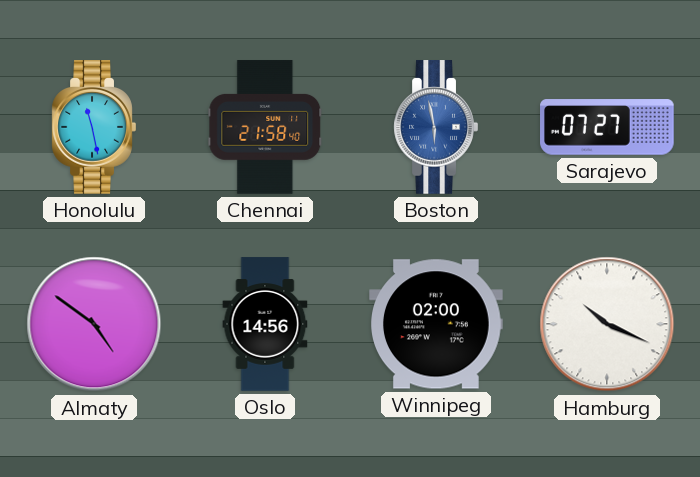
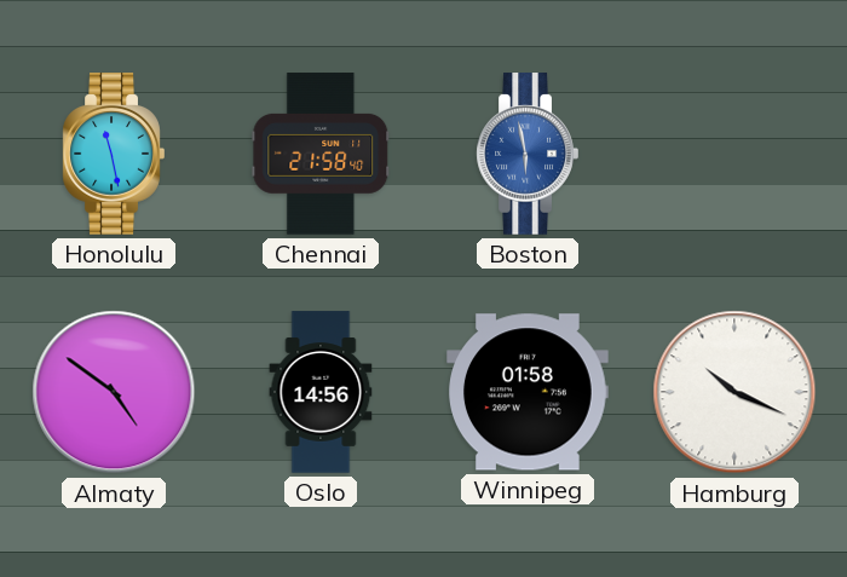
Sarajevo: 07:27 -> none
Winnipeg: 02:00 -> 01:58
